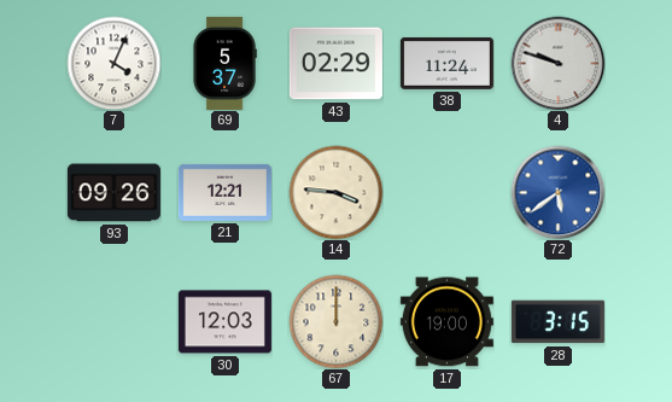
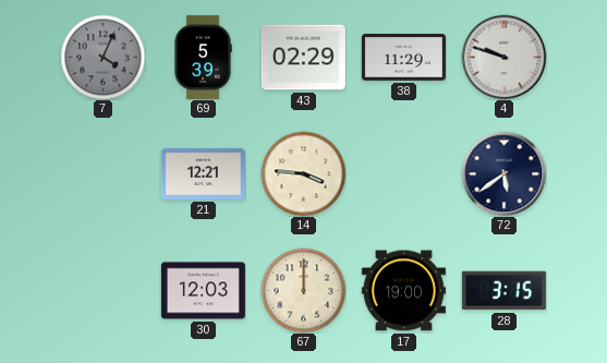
7 dial: white -> grey
69: 5:37 -> 5:39
38: 11:24 -> 11:29
93: 09:26 -> none
72 dial: blue -> navy
